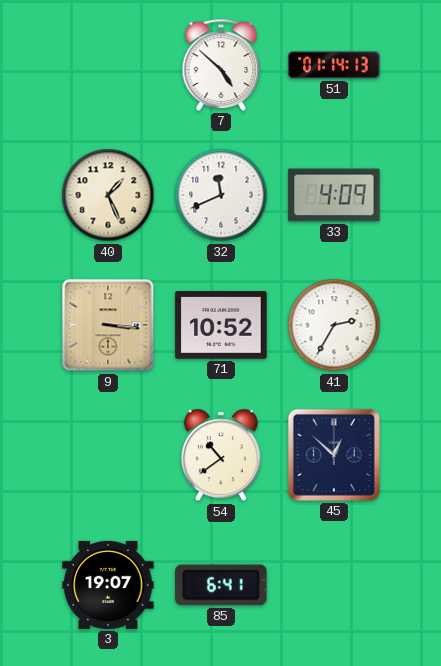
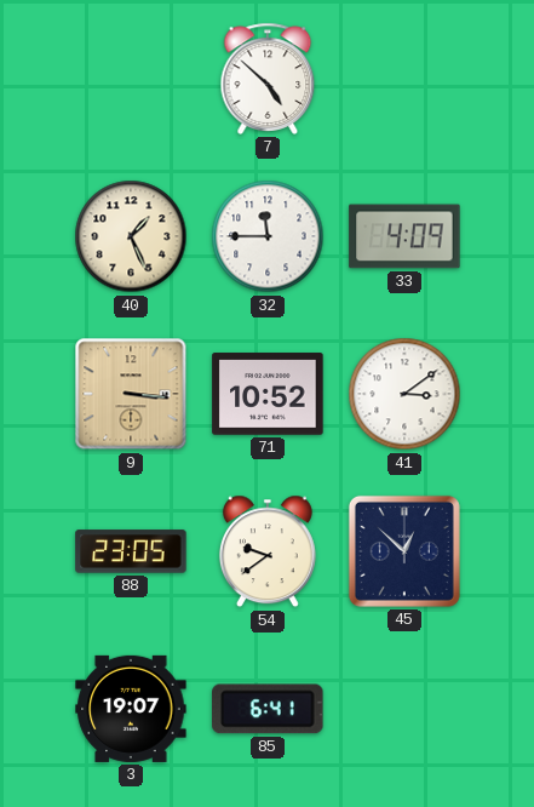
51: 01:14 -> none
32: 11:41 -> 11:45
41: 2:35 -> 3:09
88: none -> 23:05
54: 10:39 -> 9:39
